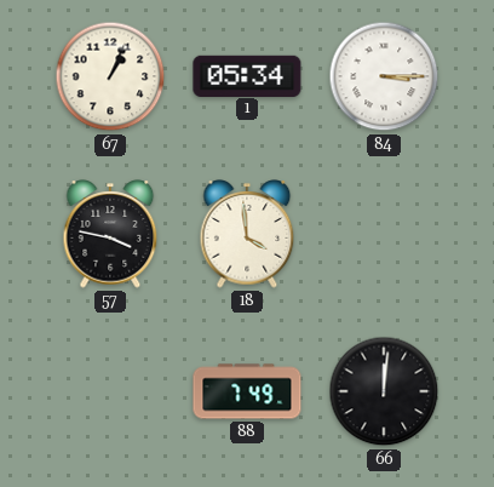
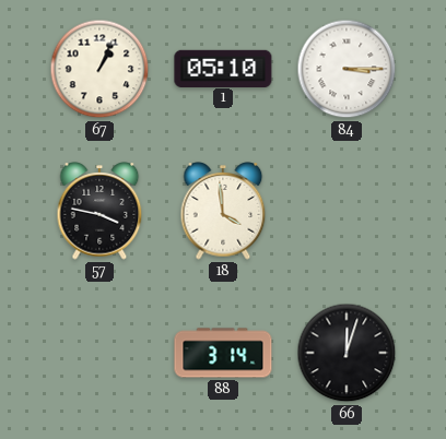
1: 05:34 -> 05:10
88: 7:49 -> 3:14
66: 12:01 -> 12:03
